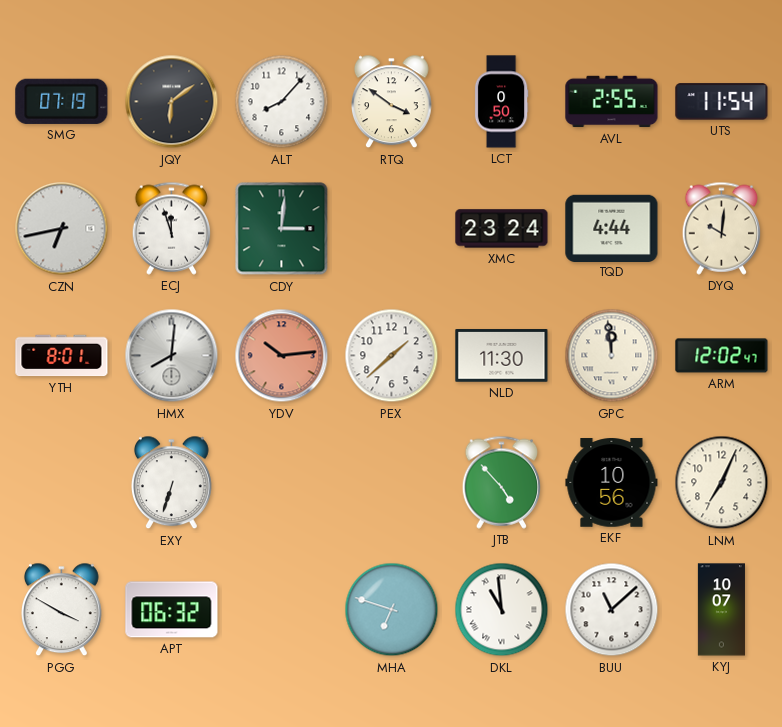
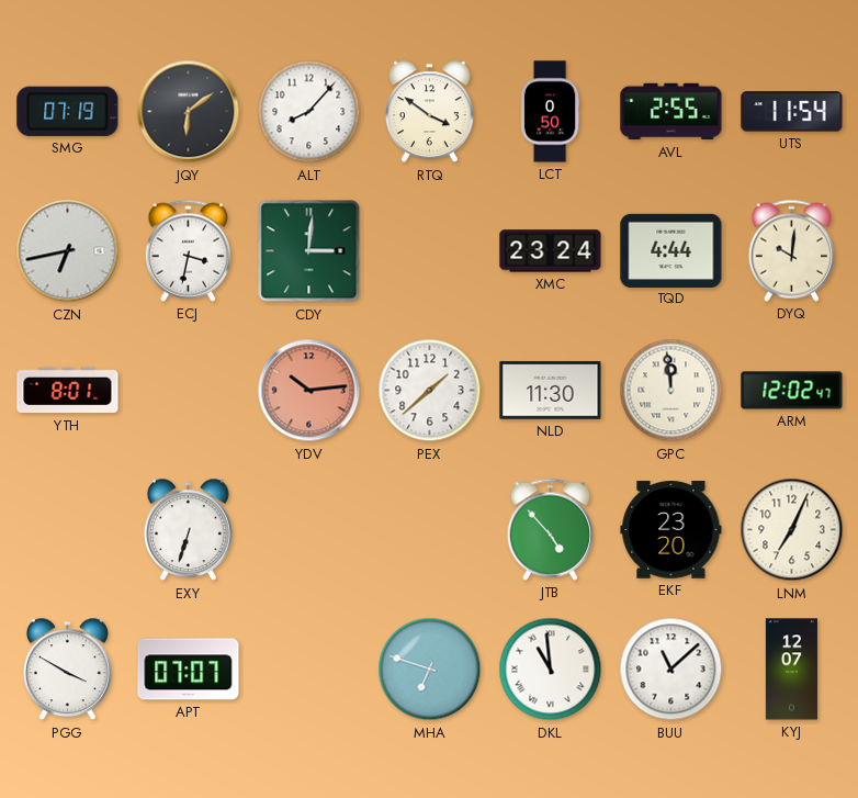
ECJ: 11:57 -> 3:32
HMX: 8:01 -> none
EKF: 10:56 -> 23:20
APT: 06:32 -> 07:07
KYJ: 10:07 -> 12:07
